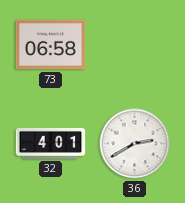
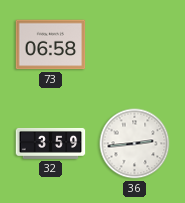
32: 4:01 -> 3:59
36: 2:40 -> 2:44
